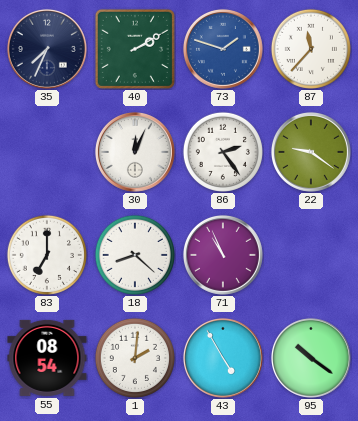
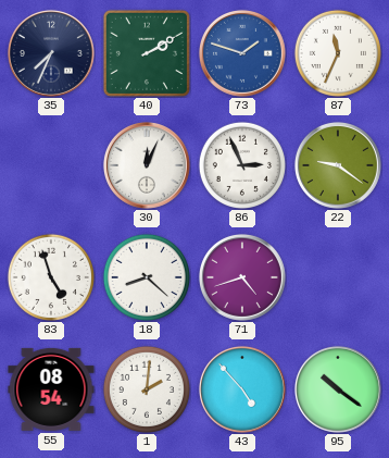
87: 11:37 -> 11:34
86: 2:24 -> 2:56
83: 7:00 -> 4:57
71: 10:56 -> 4:42
43: 4:55 -> 4:53
